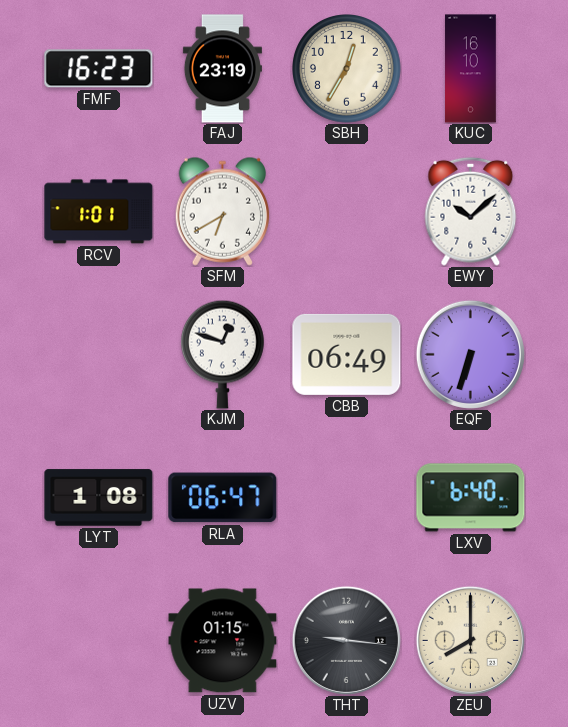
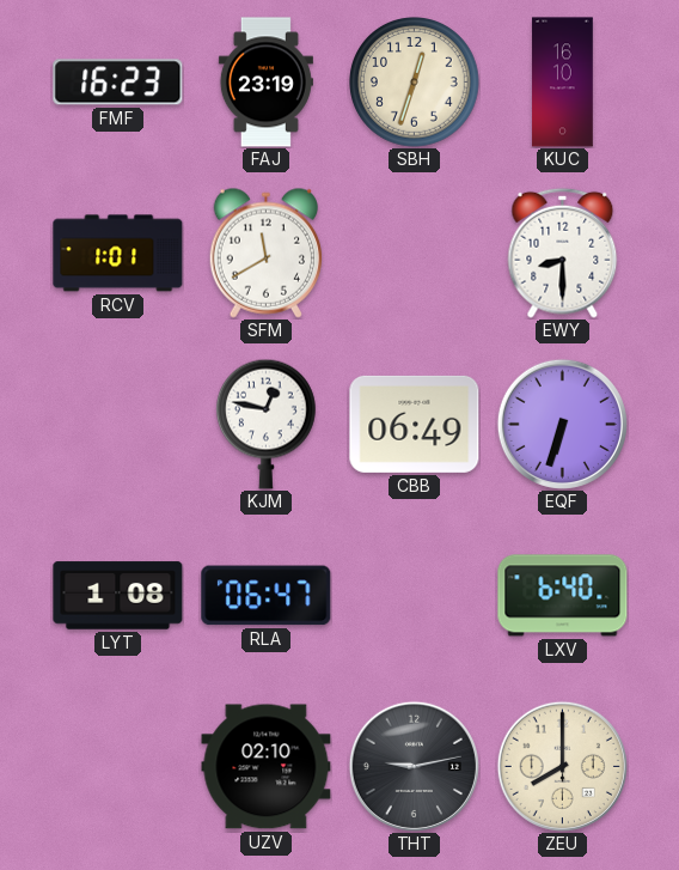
SBH: 12:35 -> 12:33
SFM: 6:40 -> 11:40
EWY: 10:08 -> 8:30
KJM: 12:48 -> 12:47
UZV: 01:15 -> 02:10
THT: 9:16 -> 9:13
